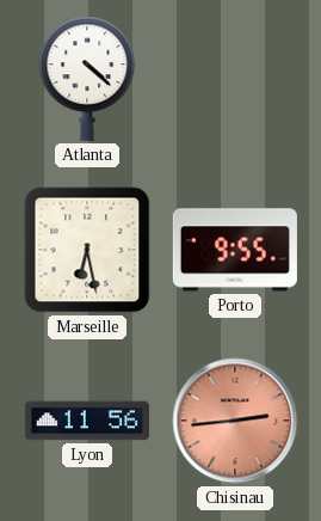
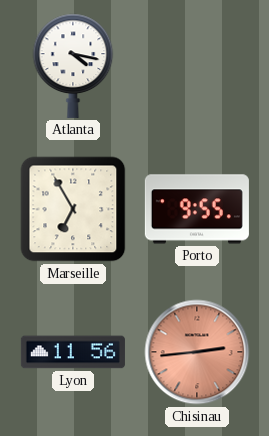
Atlanta: 4:22 -> 4:17
Marseille: 6:28 -> 6:55
